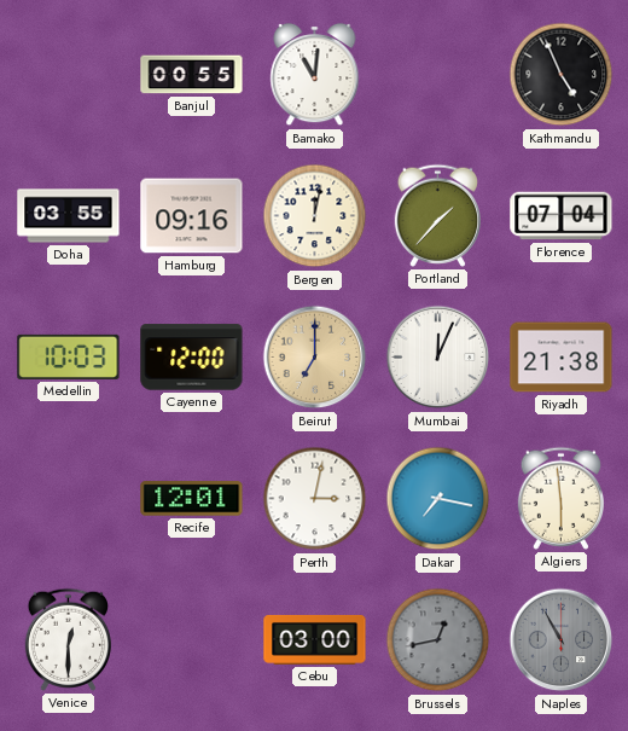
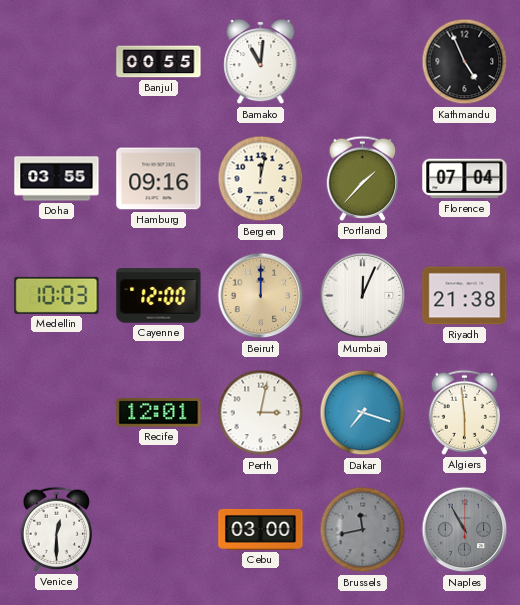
Beirut: 7:00 -> 12:00
Dakar: 7:17 -> 7:18
Brussels: 12:43 -> 11:43
